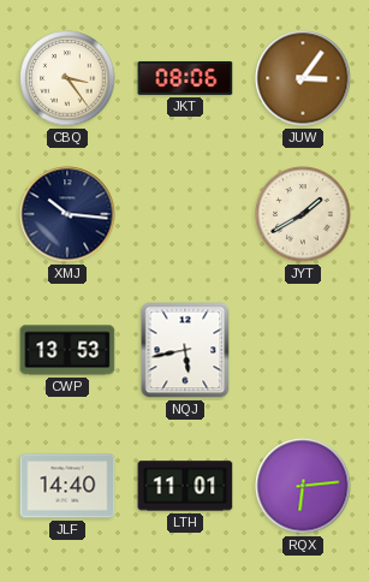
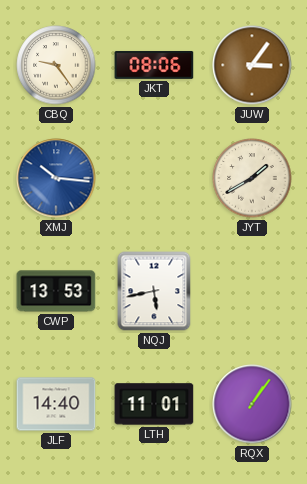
CBQ: 3:24 -> 9:24
XMJ dial: navy -> blue
RQX: 6:14 -> 1:06
